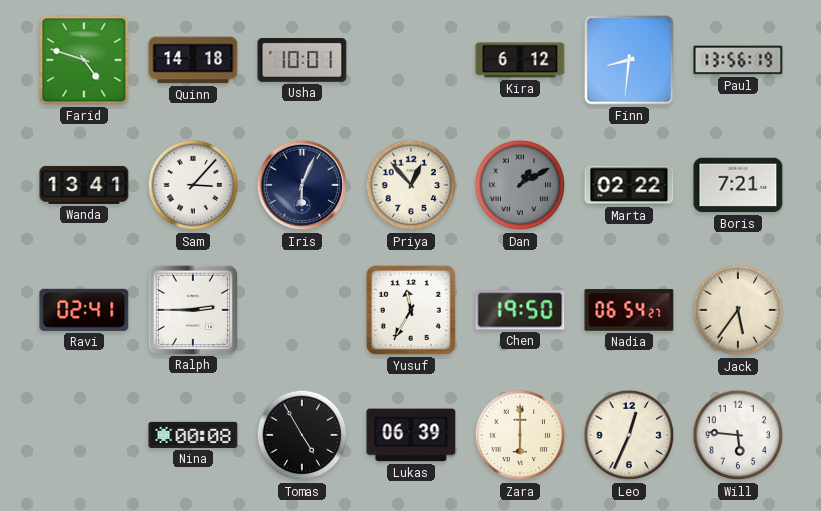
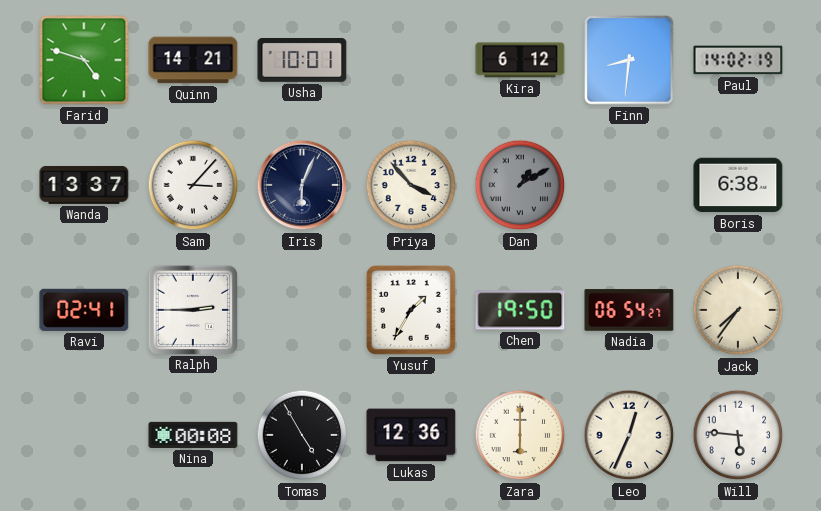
Quinn: 14:18 -> 14:21
Paul: 13:56 -> 14:02
Wanda: 13:41 -> 13:37
Priya: 12:53 -> 3:53
Marta: 02:22 -> none
Boris: 7:21 -> 6:38
Yusuf: 11:35 -> 1:35
Jack: 5:36 -> 7:36
Lukas: 06:39 -> 12:36
